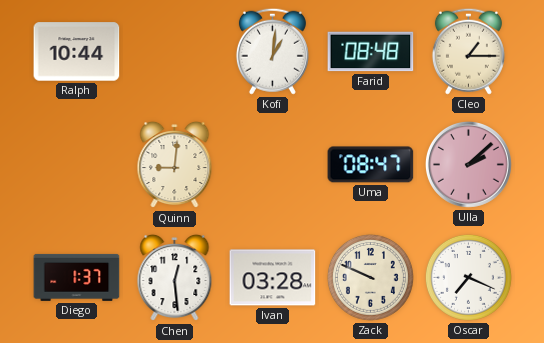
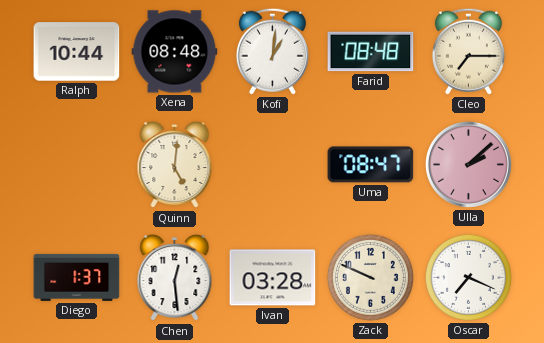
Xena: none -> 08:48
Cleo: 1:15 -> 7:15
Quinn: 9:01 -> 5:01
